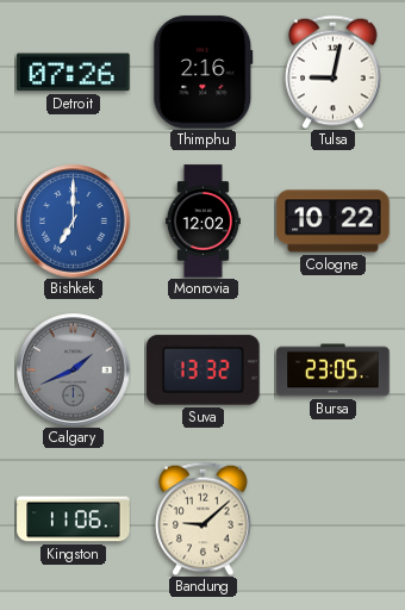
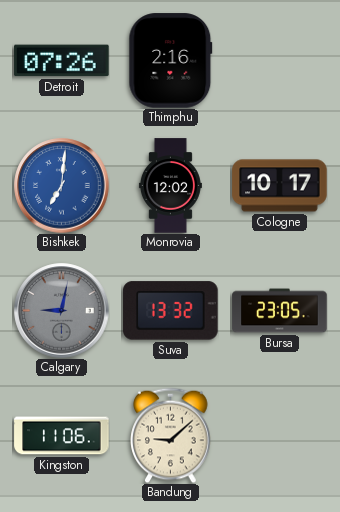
Tulsa: 9:02 -> none
Bishkek: 7:00 -> 7:01
Cologne: 10:22 -> 10:17
Calgary: 1:41 -> 9:02
